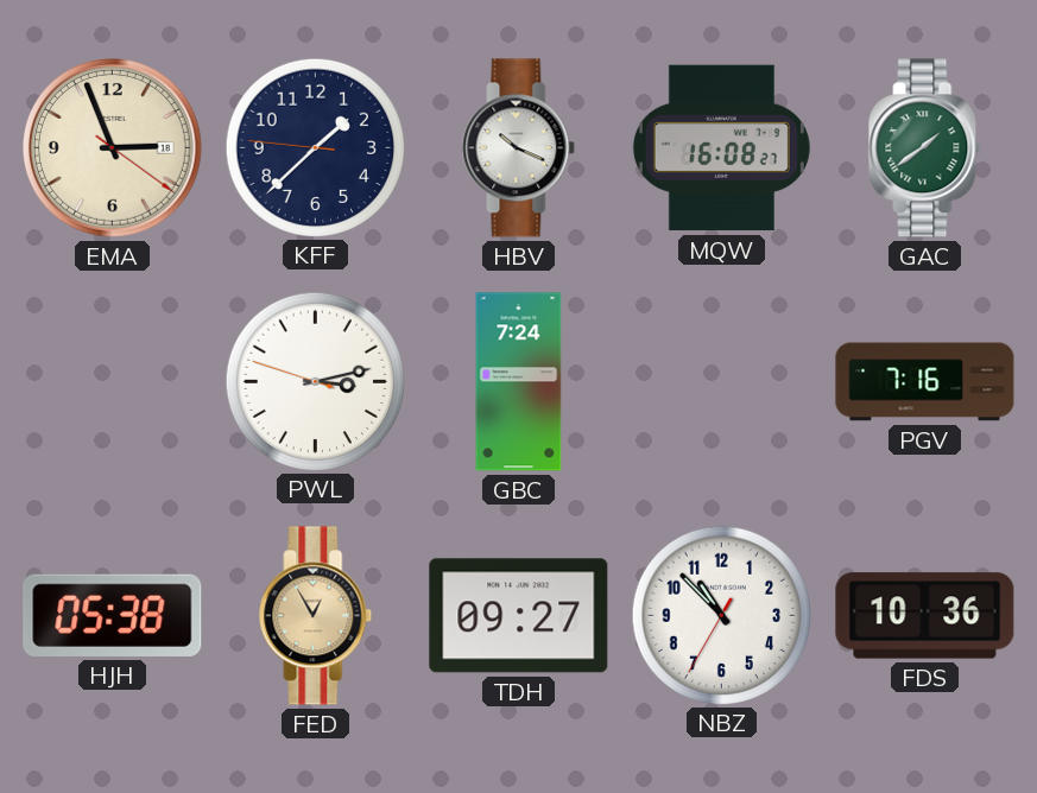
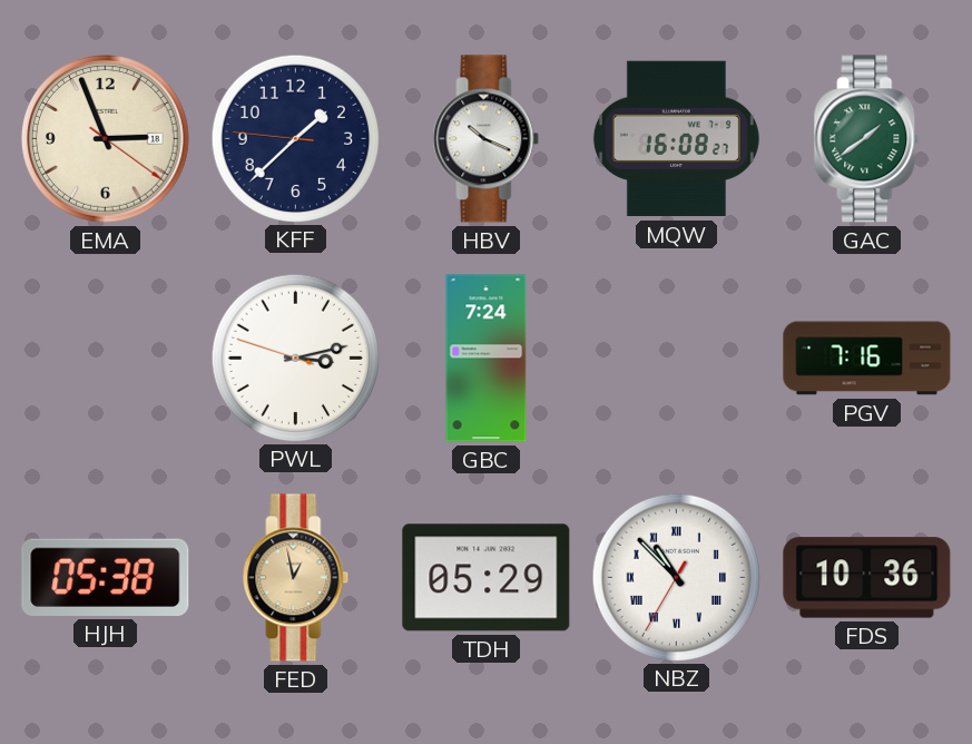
FED: 12:55 -> 12:58
TDH: 09:27 -> 05:29
NBZ numerals: Arabic -> Roman
